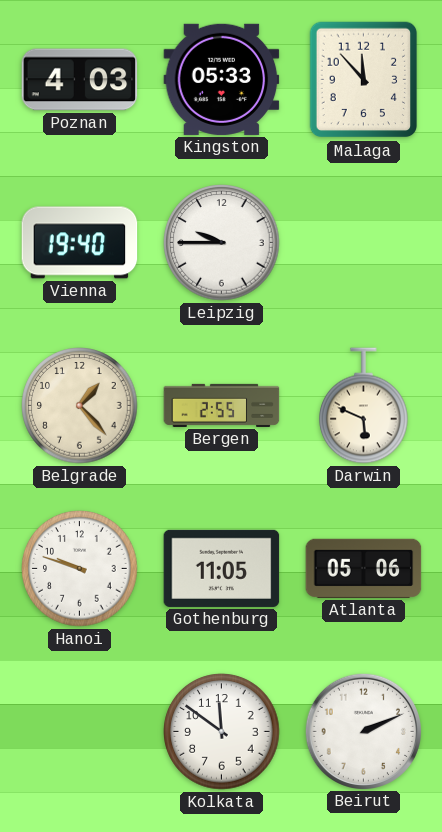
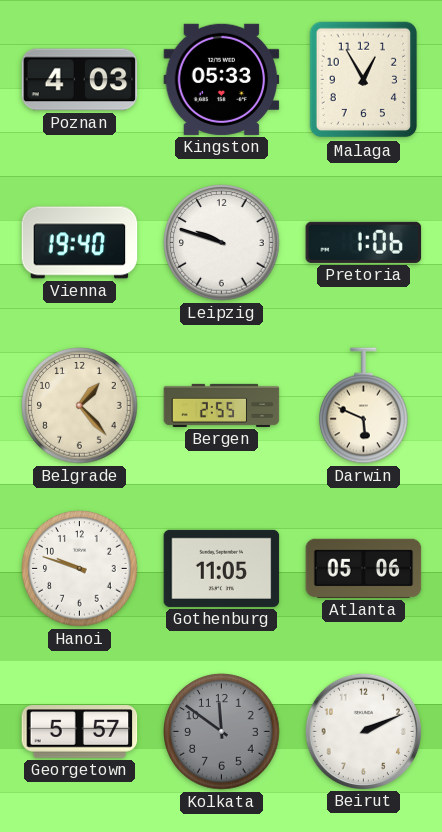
Malaga: 11:53 -> 12:55
Leipzig: 9:45 -> 9:48
Pretoria: none -> 1:06
Georgetown: none -> 5:57
Kolkata dial: white -> grey
